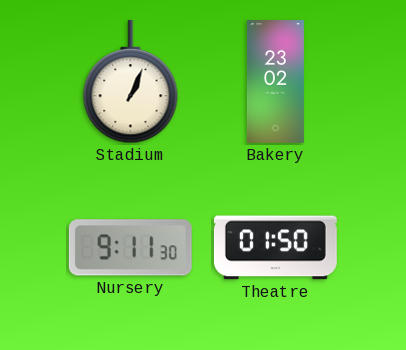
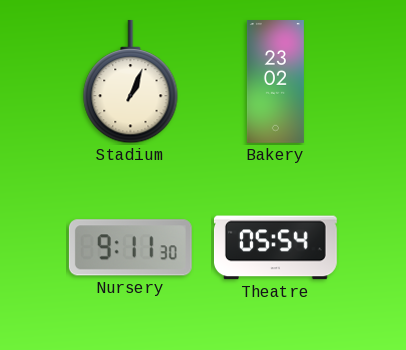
Theatre: 01:50 -> 05:54
